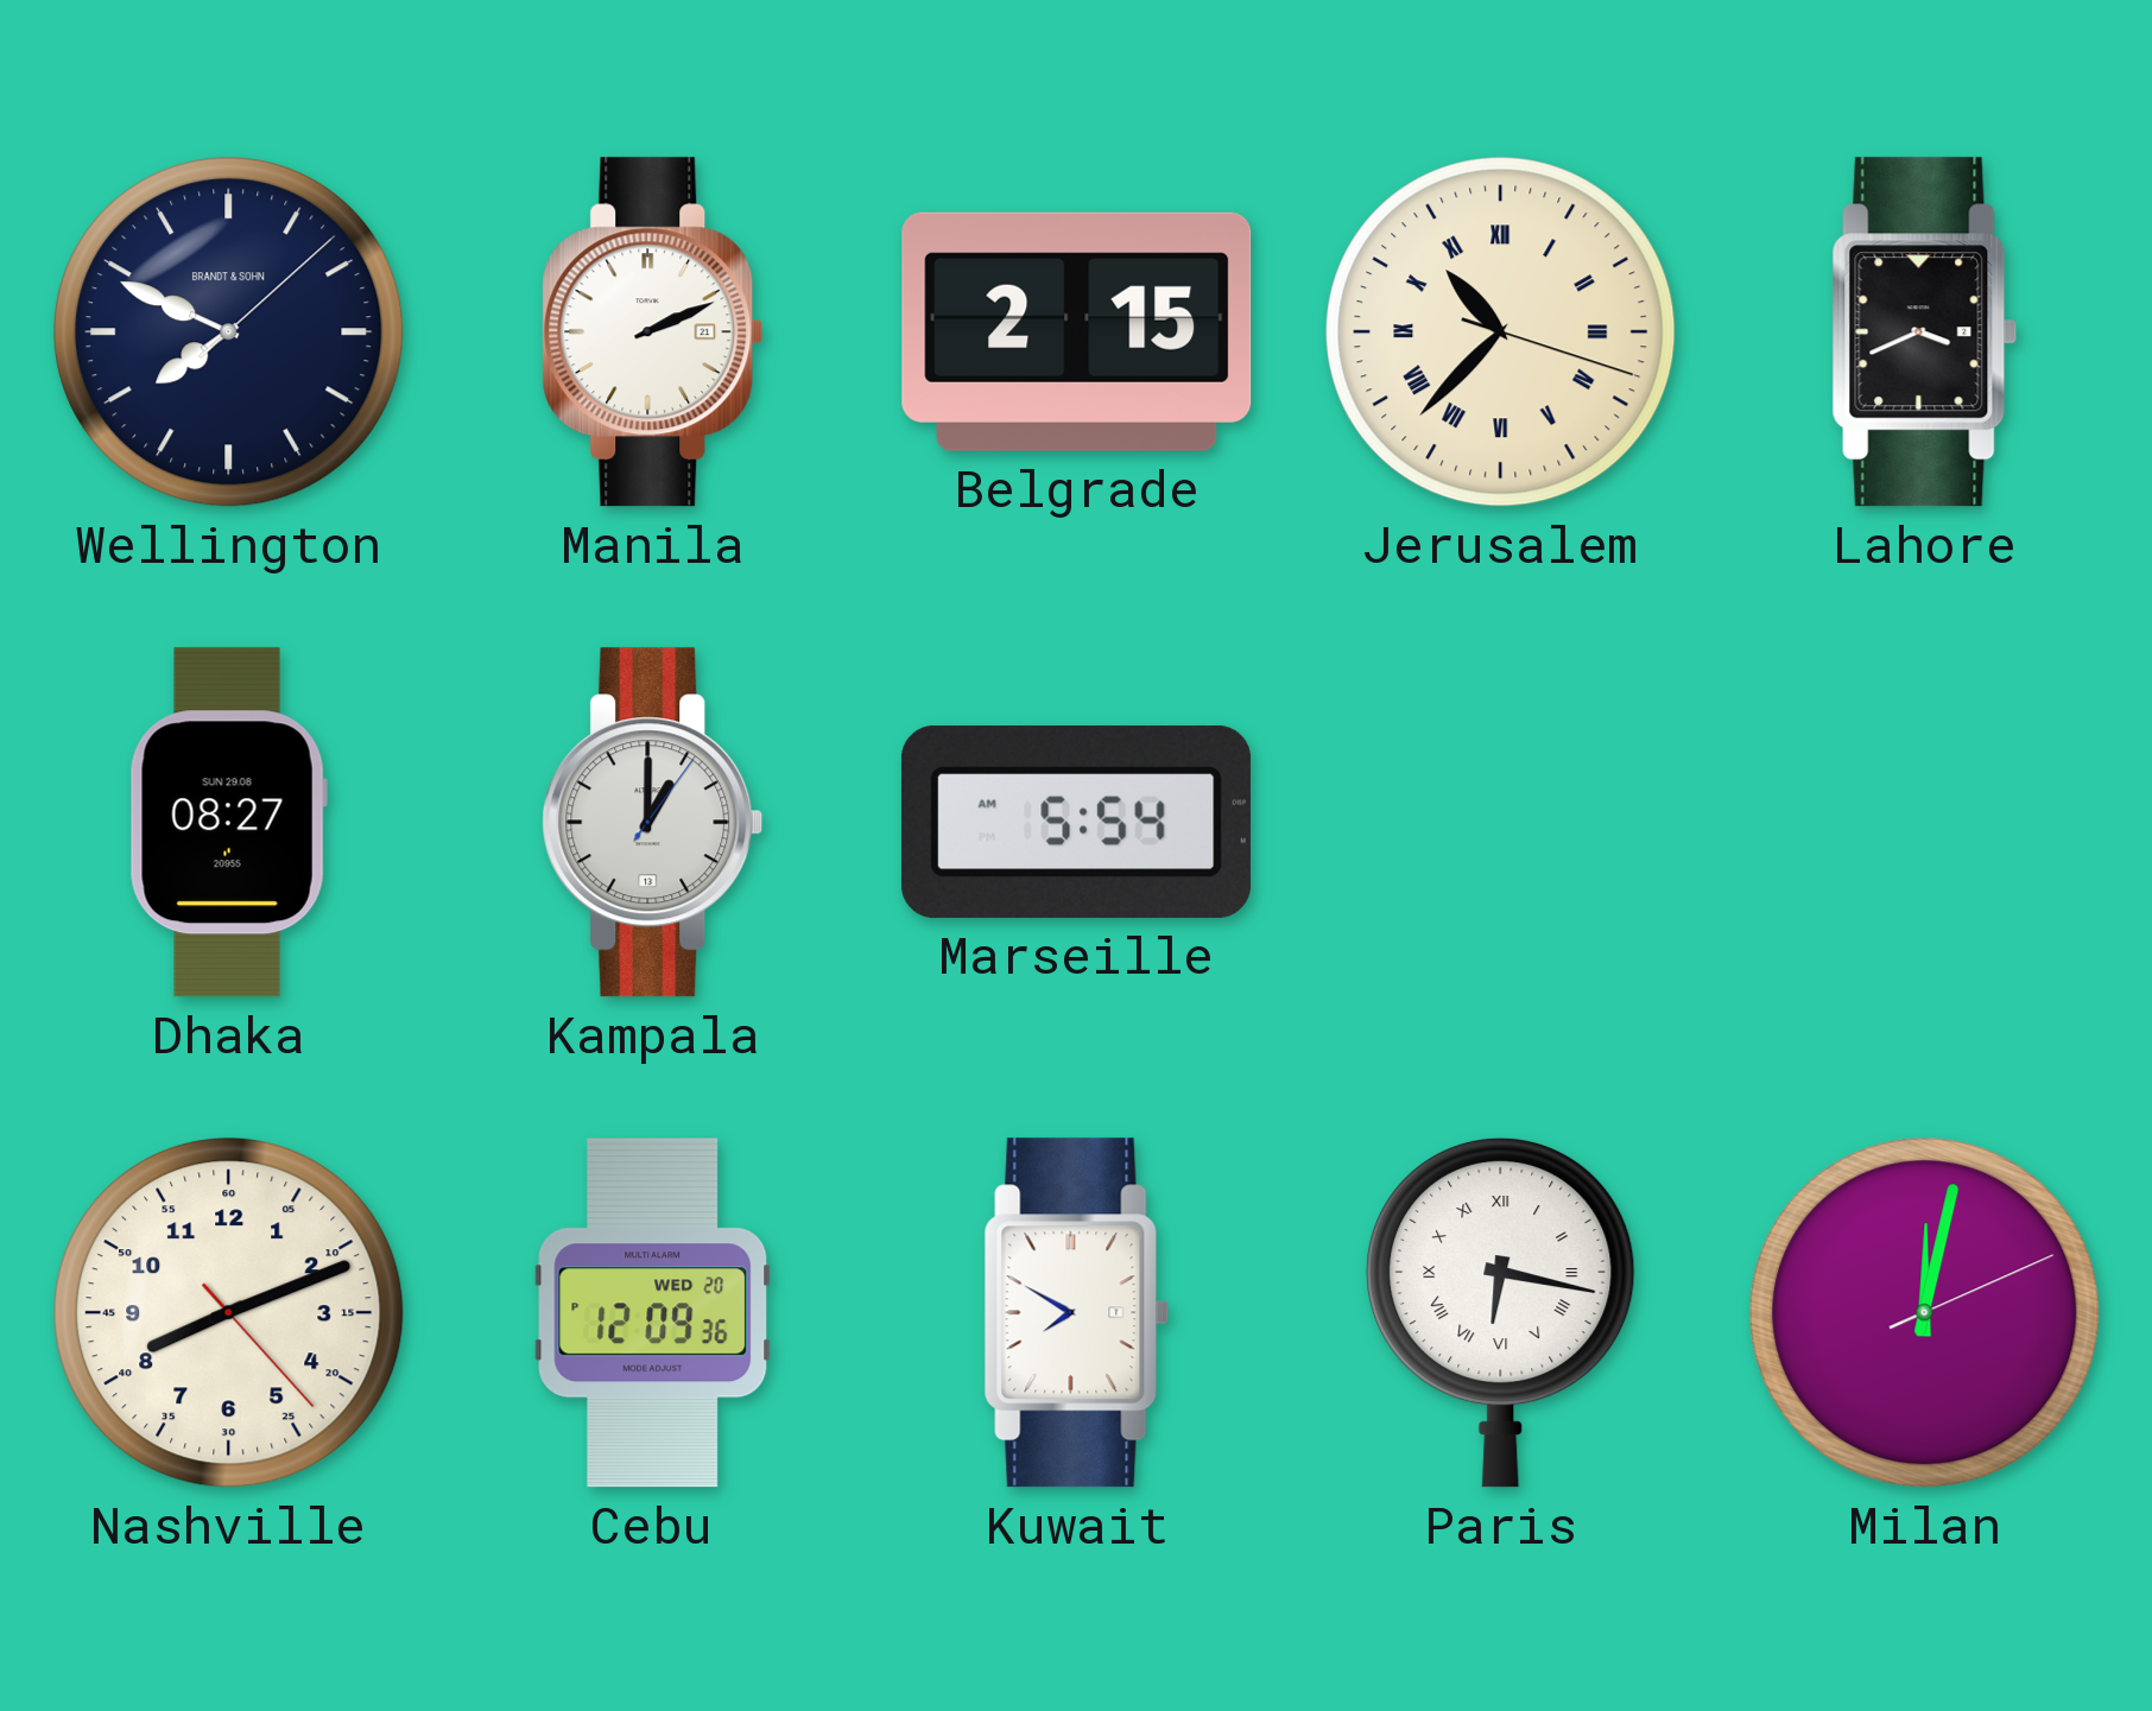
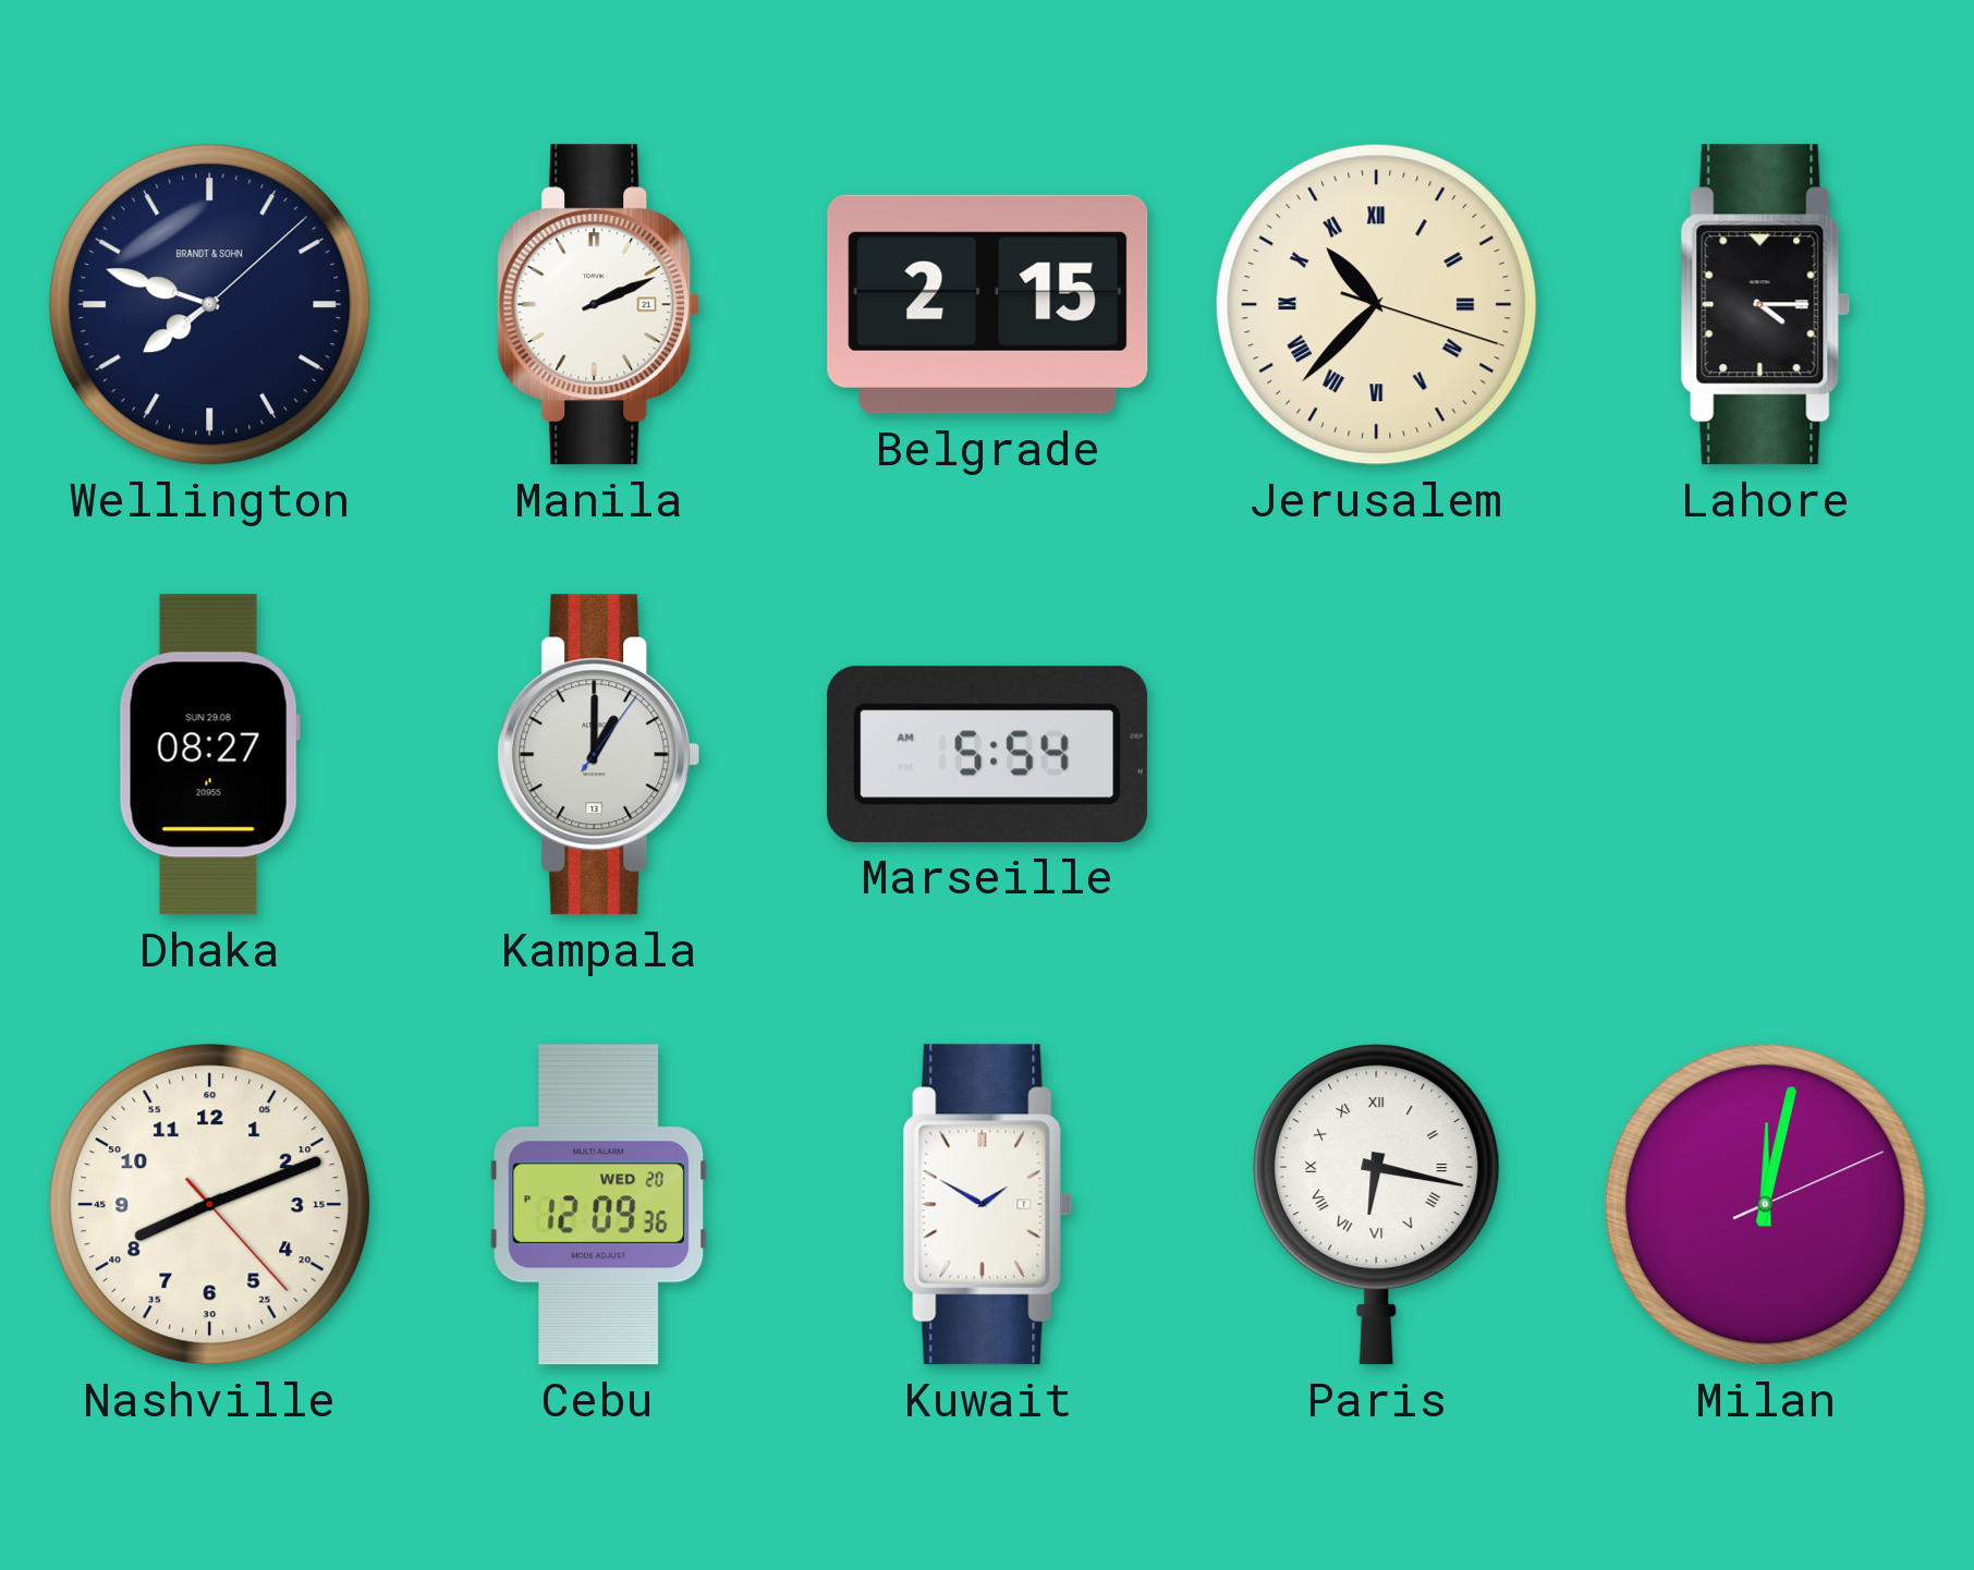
Wellington: 7:49 -> 7:48
Lahore: 3:41 -> 4:15
Kuwait: 7:50 -> 1:50
